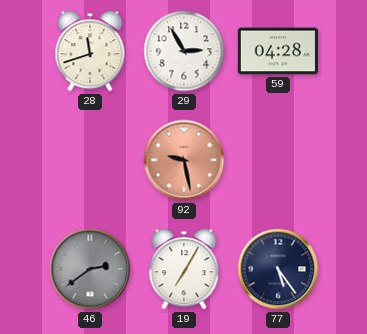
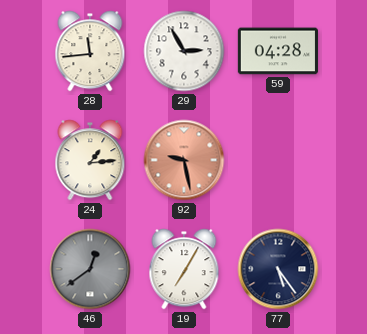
28: 11:42 -> 11:44
24: none -> 1:14
46: 2:39 -> 12:39
